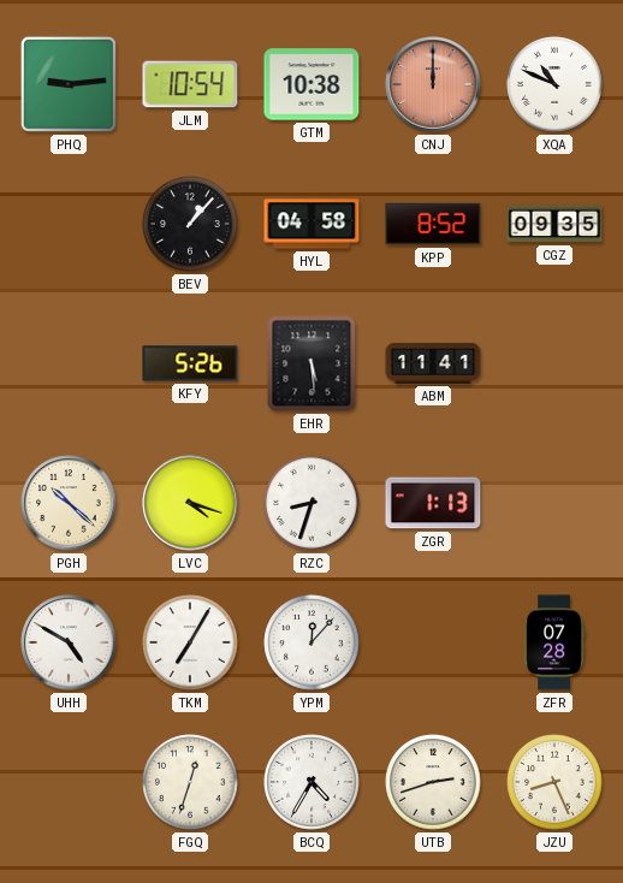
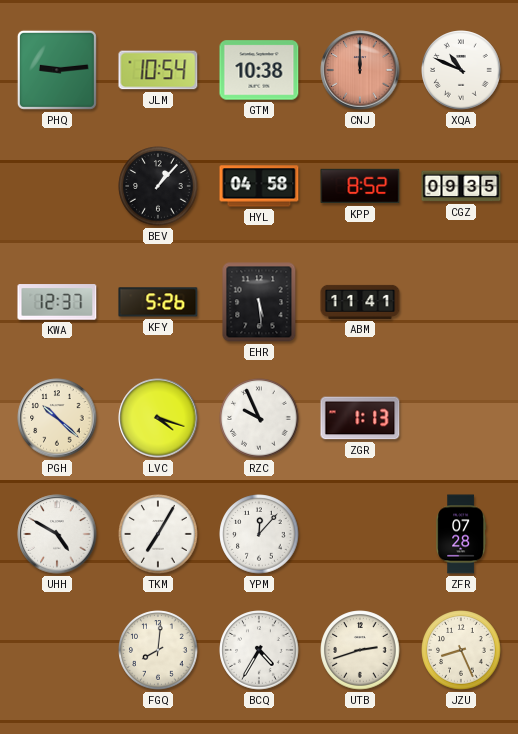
KWA: none -> 12:37
RZC: 8:33 -> 9:56
FGQ: 12:33 -> 8:01
